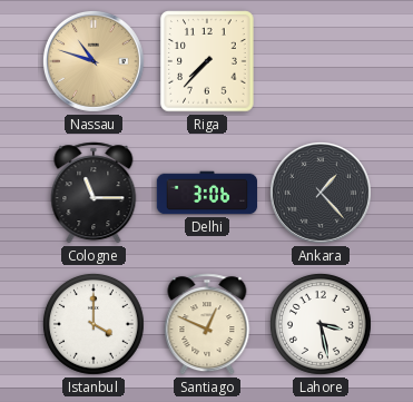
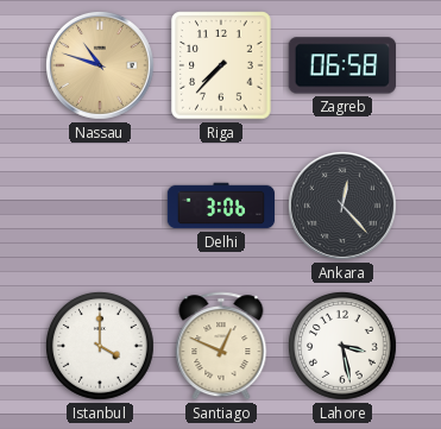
Zagreb: none -> 06:58
Cologne: 11:15 -> none
Ankara: 1:23 -> 12:23
